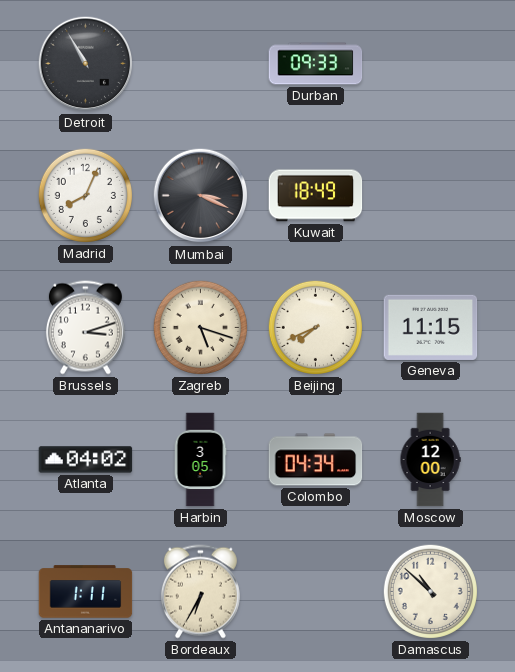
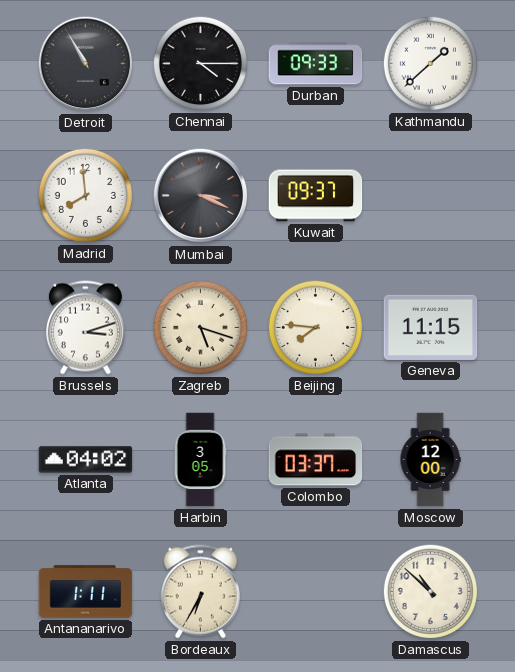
Chennai: none -> 4:15
Kathmandu: none -> 1:38
Madrid: 8:04 -> 7:59
Kuwait: 18:49 -> 09:37
Beijing: 7:41 -> 7:46
Colombo: 04:34 -> 03:37
